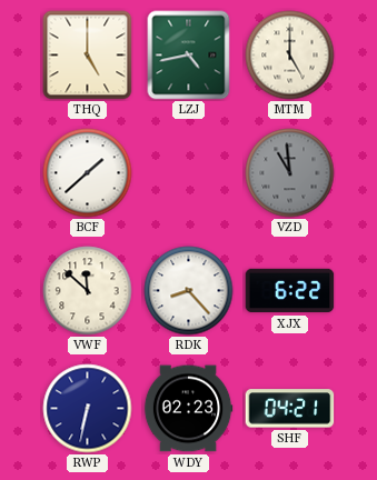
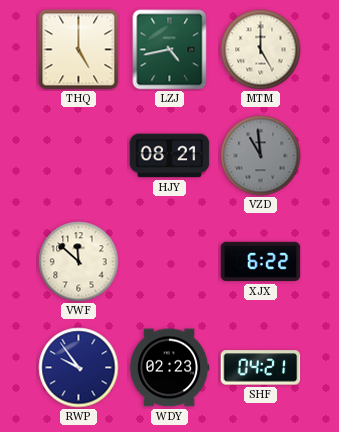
BCF: 1:38 -> none
HJY: none -> 08:21
RDK: 8:23 -> none
RWP: 6:32 -> 9:54
